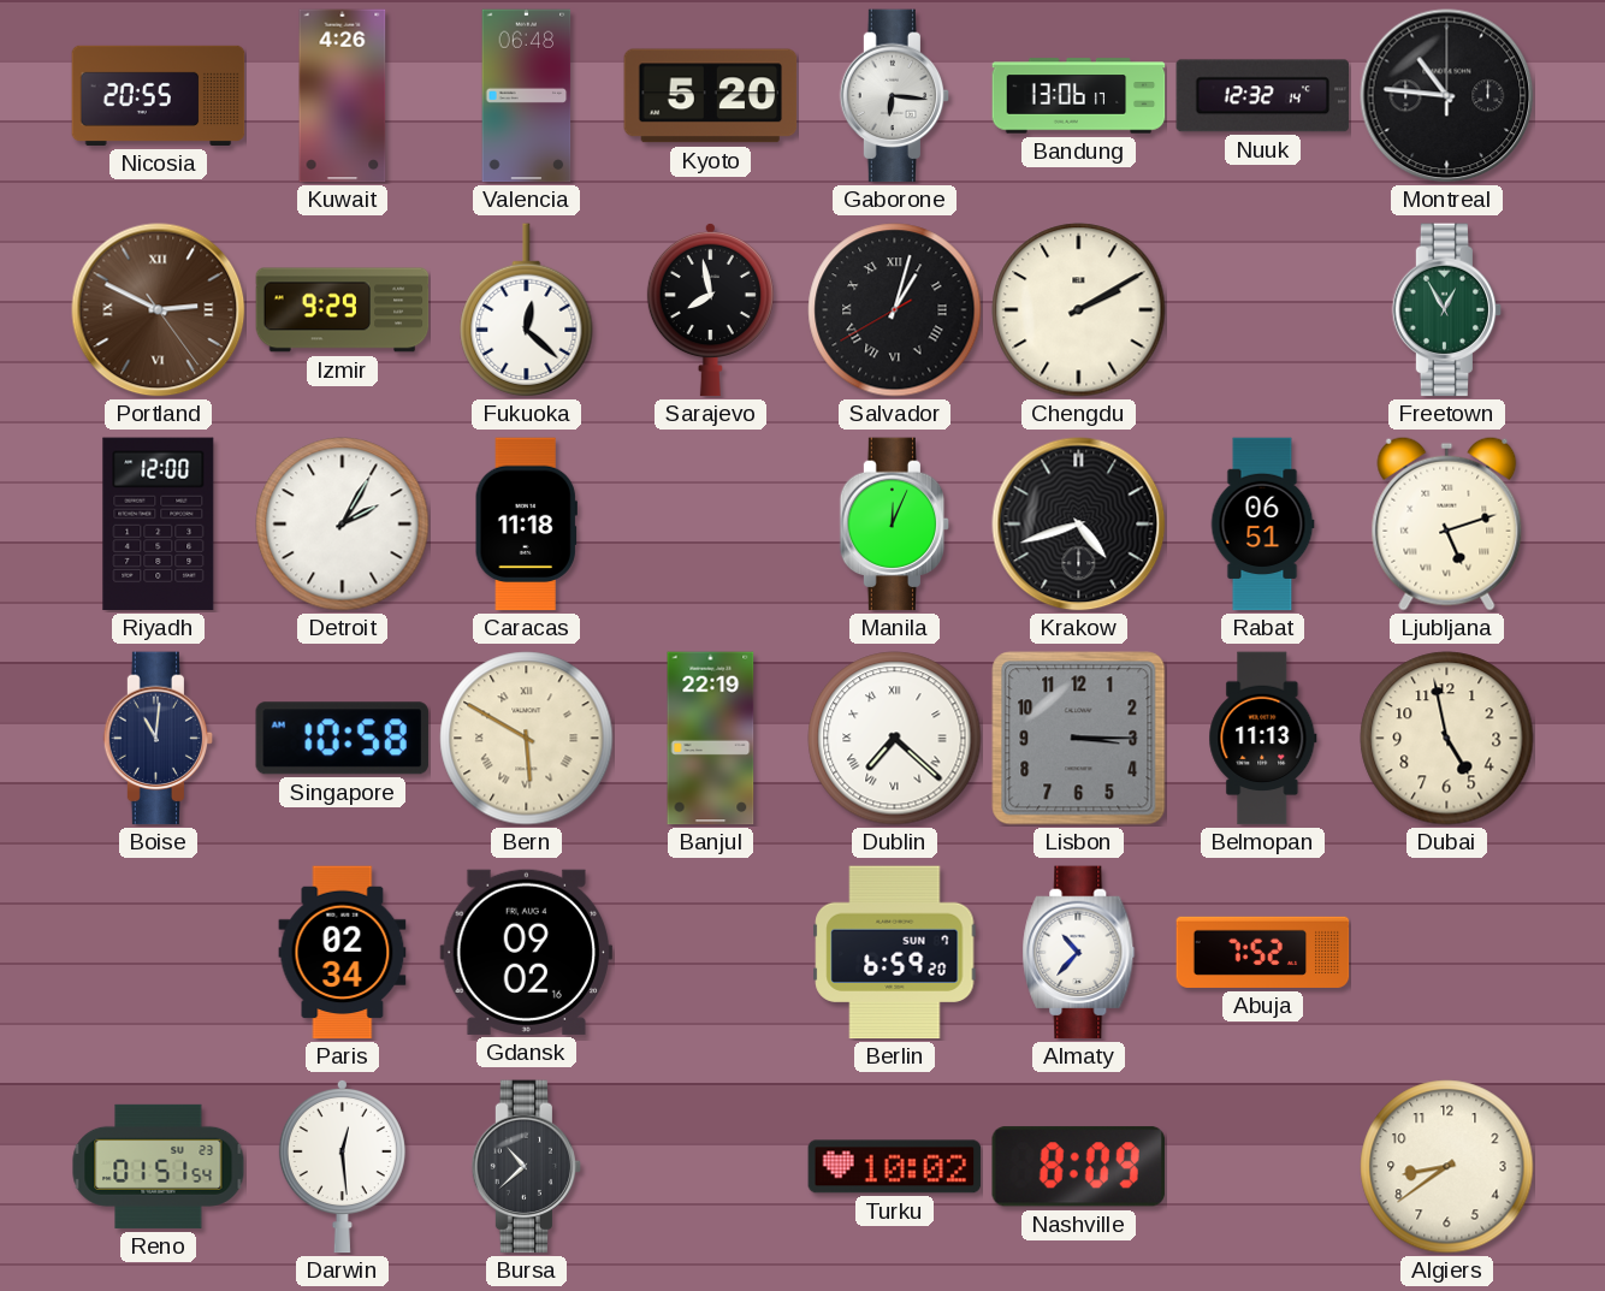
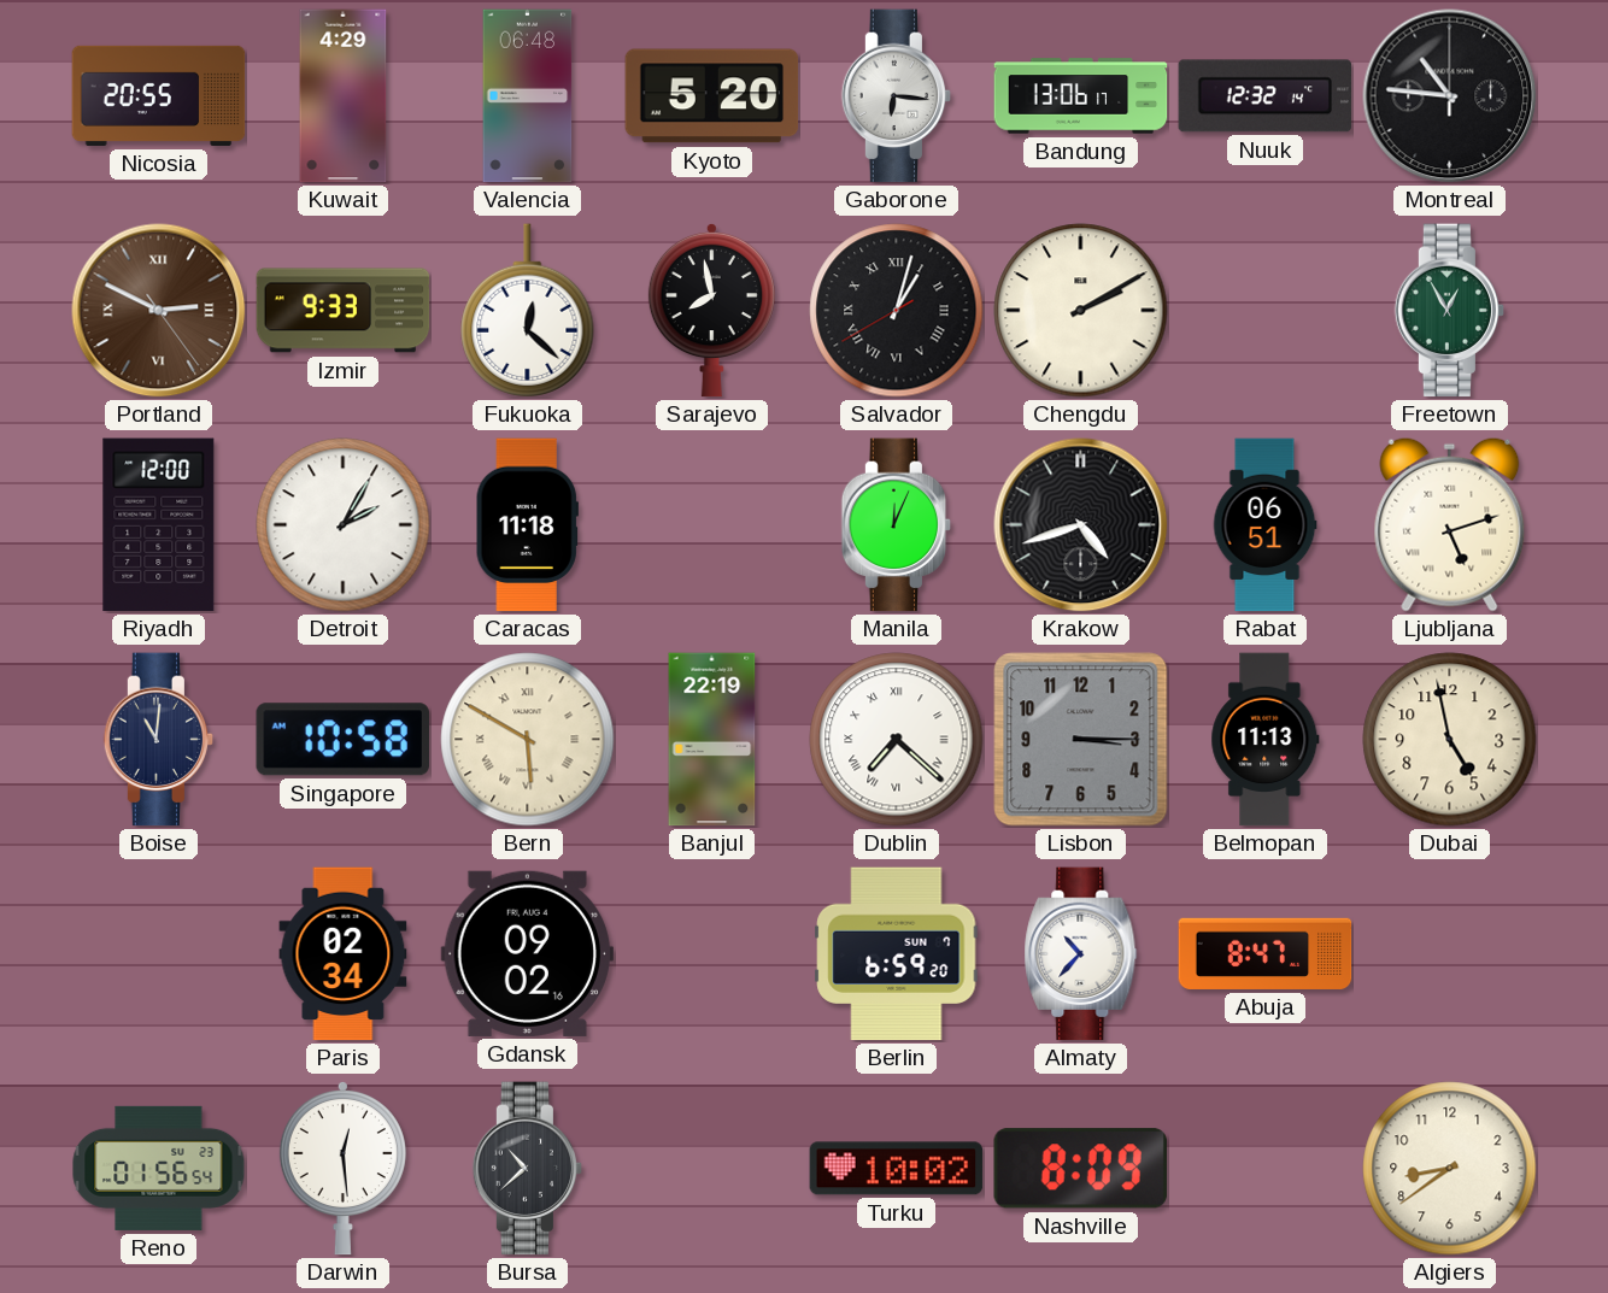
Kuwait: 4:26 -> 4:29
Izmir: 9:29 -> 9:33
Abuja: 7:52 -> 8:47
Reno: 01:51 -> 01:56
